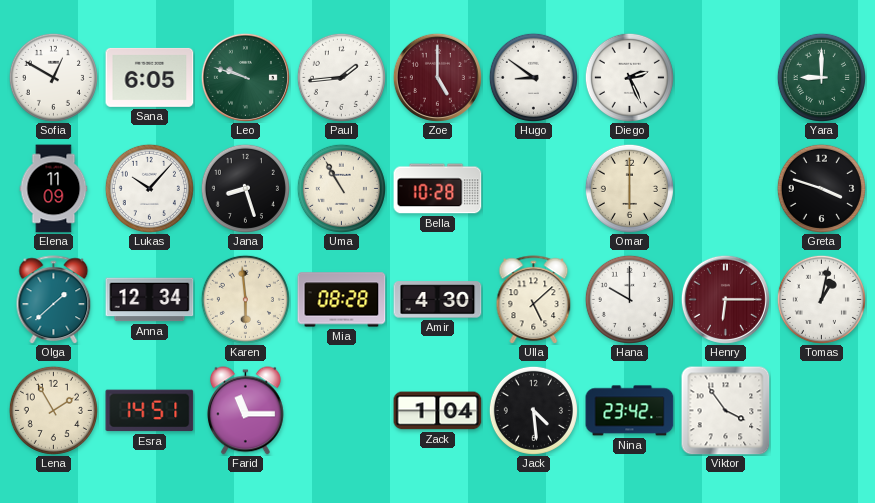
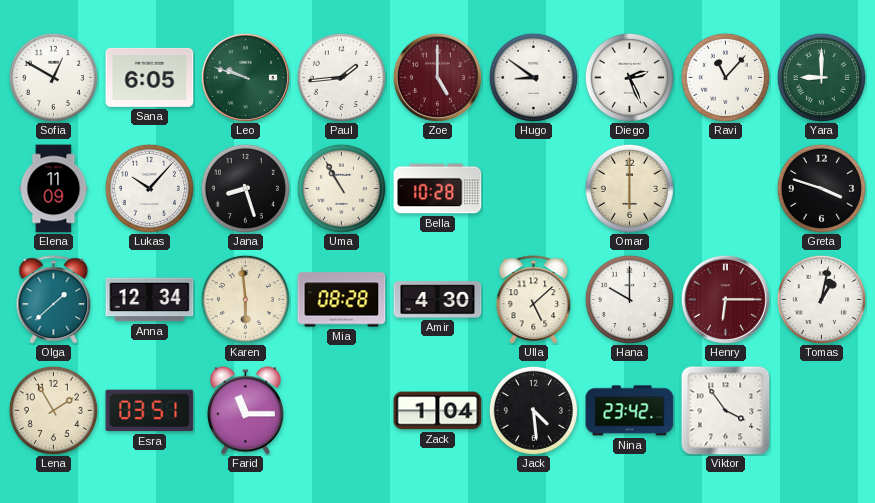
Ravi: none -> 11:07
Esra: 14:51 -> 03:51
